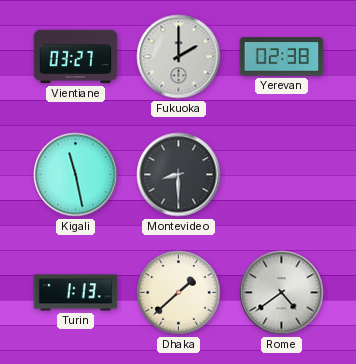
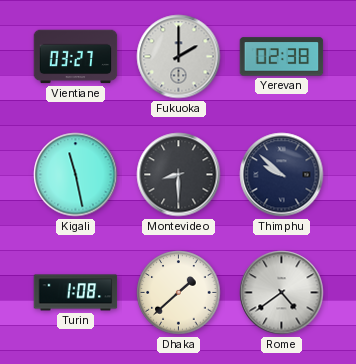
Thimphu: none -> 9:52
Turin: 1:13 -> 1:08
